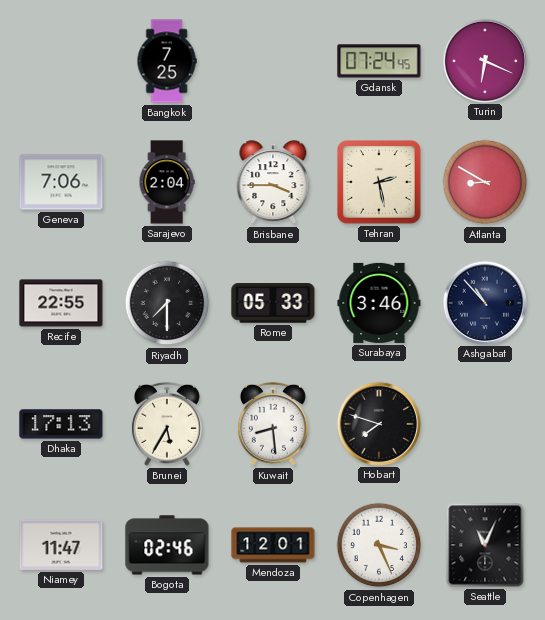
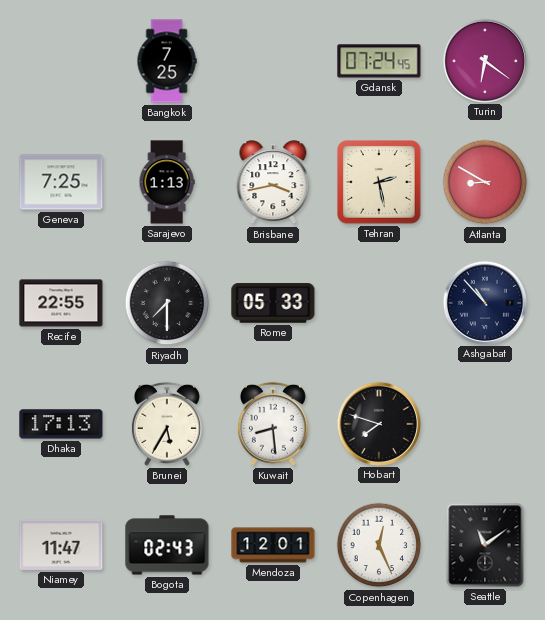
Turin: 6:19 -> 6:21
Geneva: 7:06 -> 7:25
Sarajevo: 2:04 -> 1:13
Brisbane: 3:45 -> 3:43
Surabaya: 3:46 -> none
Bogota: 02:46 -> 02:43
Copenhagen: 3:26 -> 12:26
Seattle: 11:04 -> 11:09
